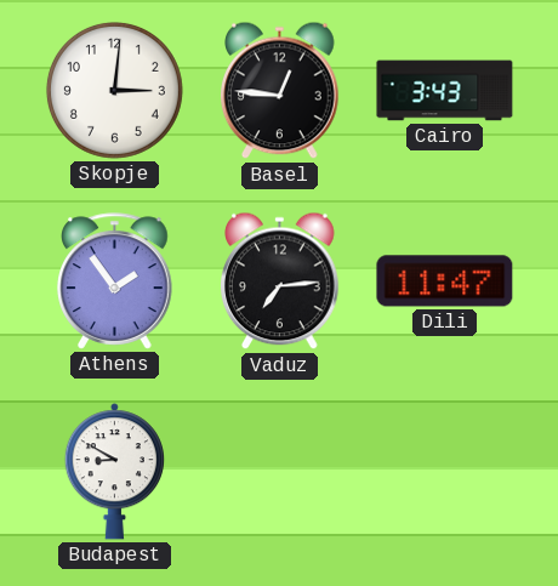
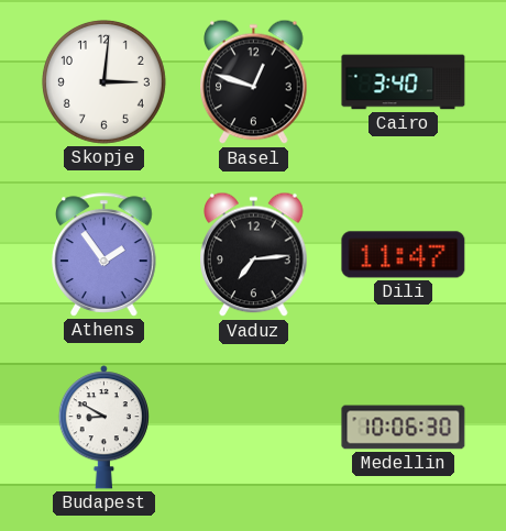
Basel: 12:46 -> 12:48
Cairo: 3:43 -> 3:40
Medellin: none -> 10:06
